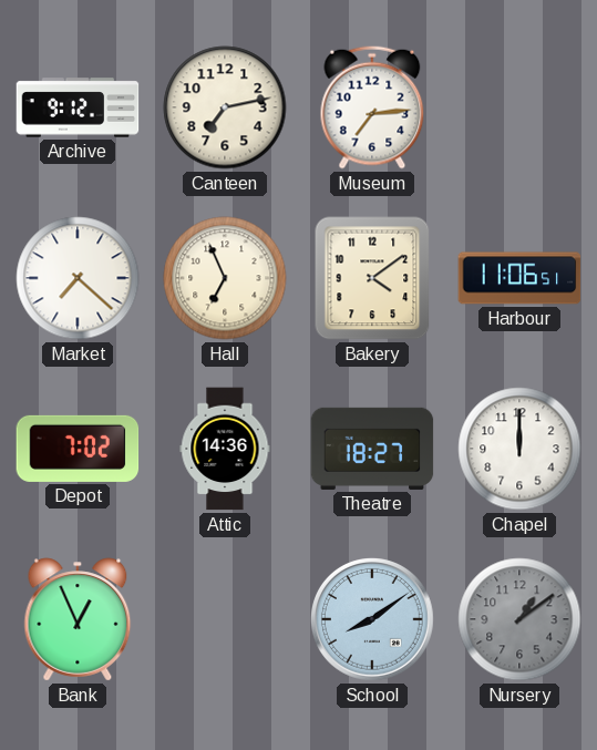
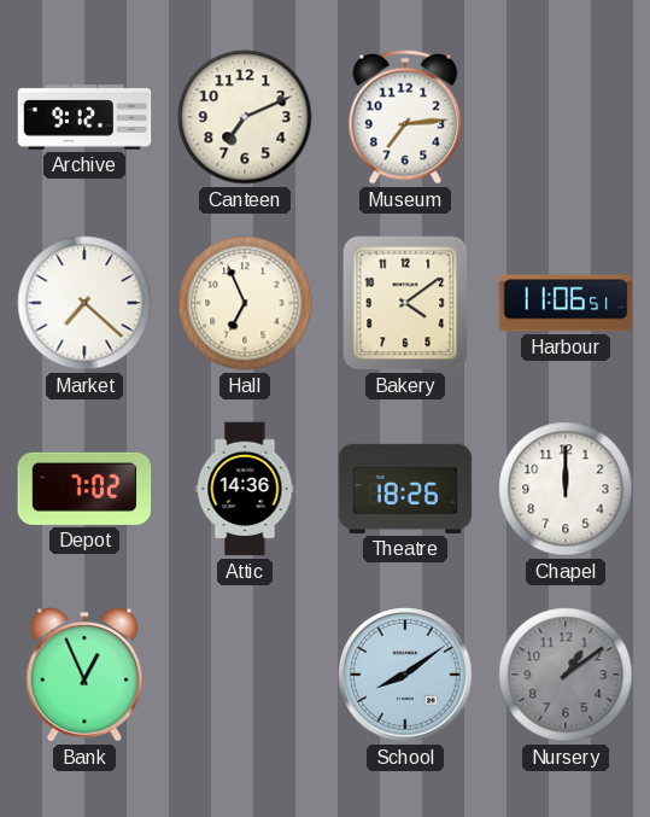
Canteen: 7:13 -> 7:11
Theatre: 18:27 -> 18:26
